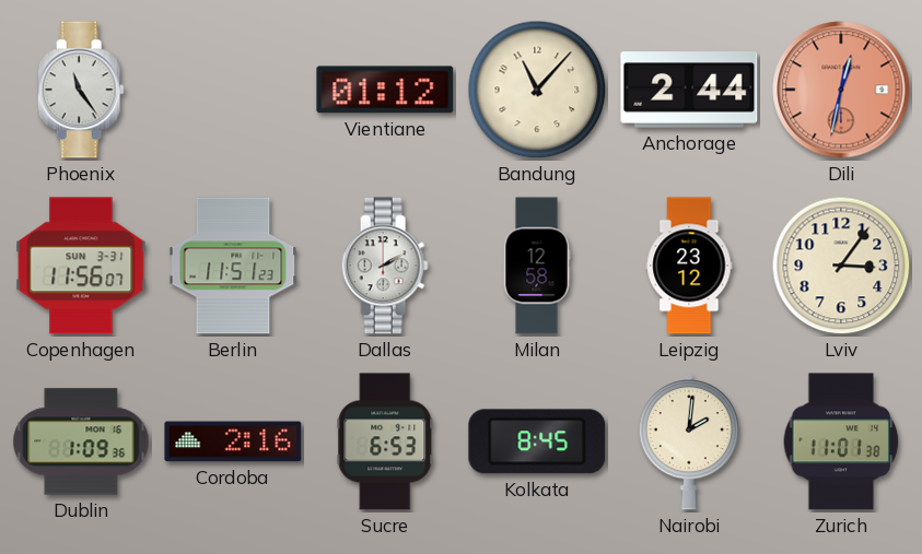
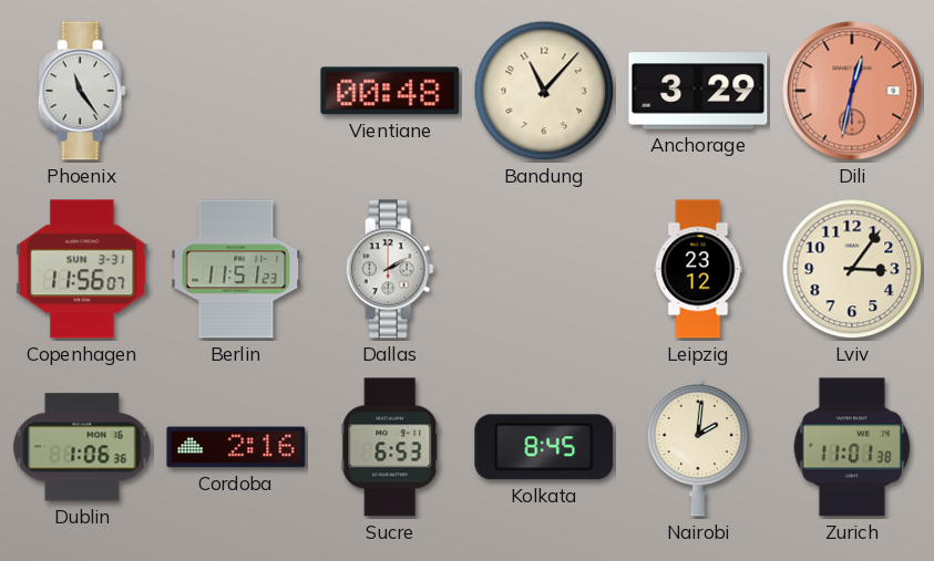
Vientiane: 01:12 -> 00:48
Anchorage: 2:44 -> 3:29
Milan: 12:58 -> none
Dublin: 1:09 -> 1:06
